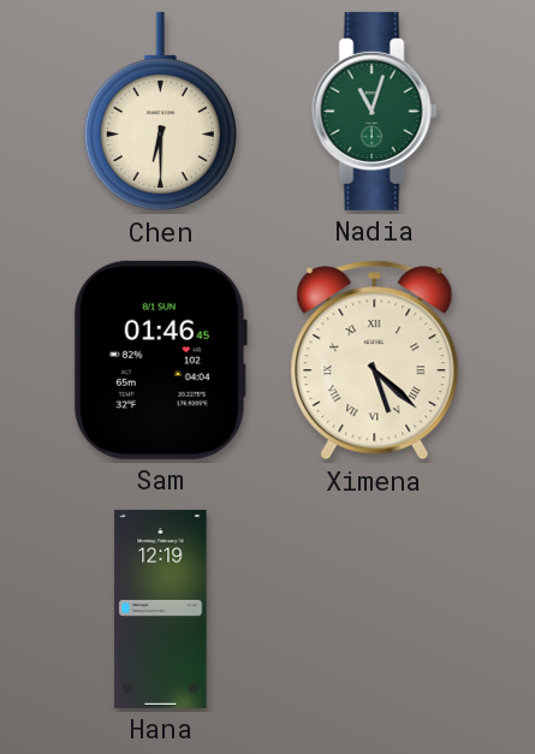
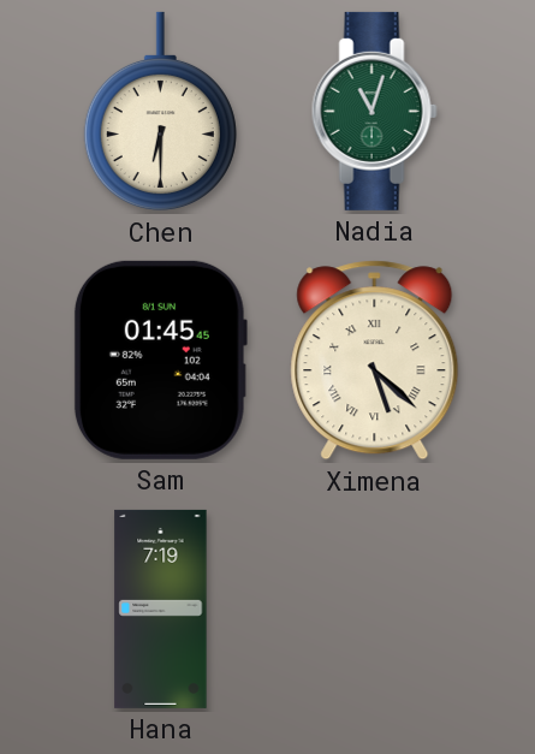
Sam: 01:46 -> 01:45
Hana: 12:19 -> 7:19
